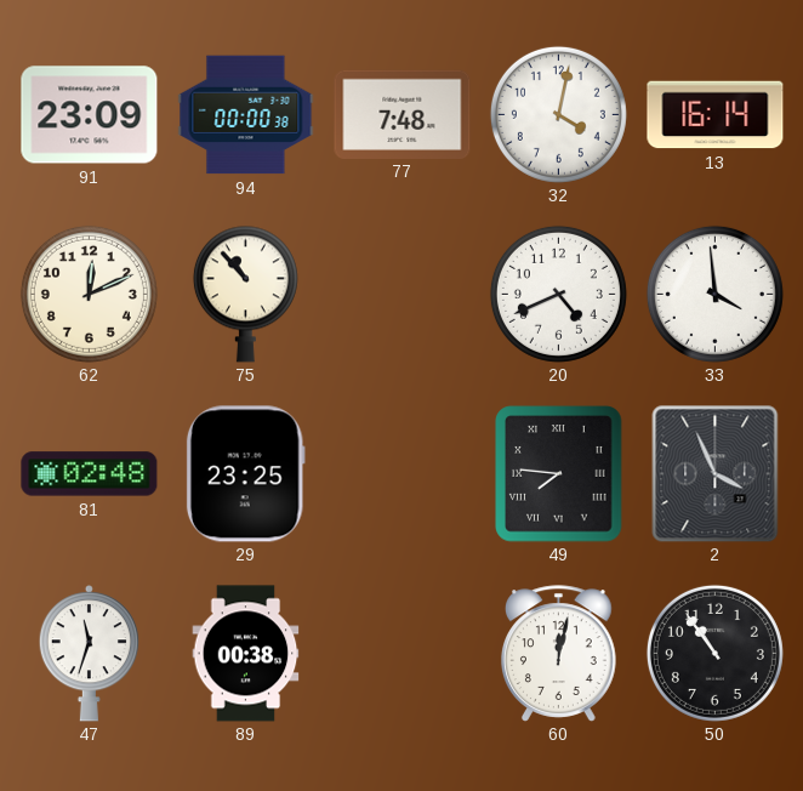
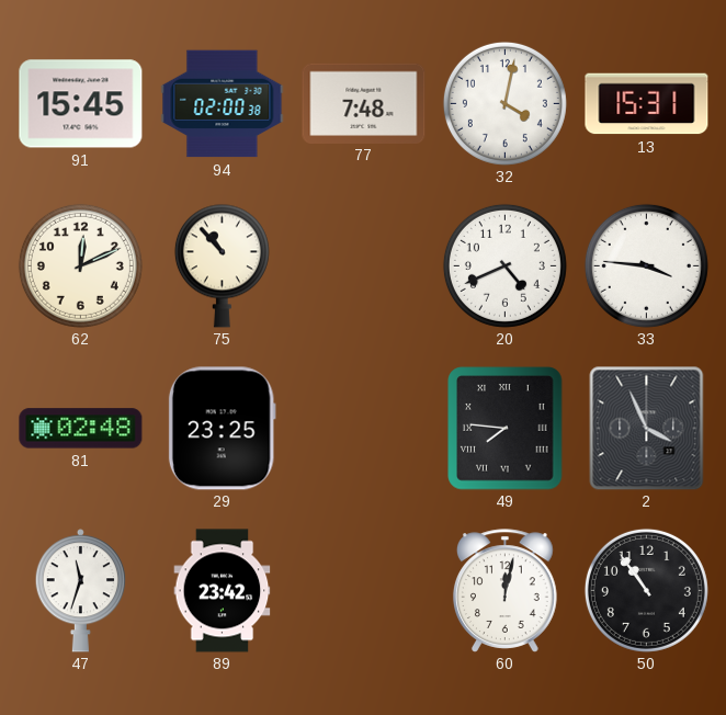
91: 23:09 -> 15:45
94: 00:00 -> 02:00
13: 16:14 -> 15:31
33: 3:59 -> 3:46
89: 00:38 -> 23:42
